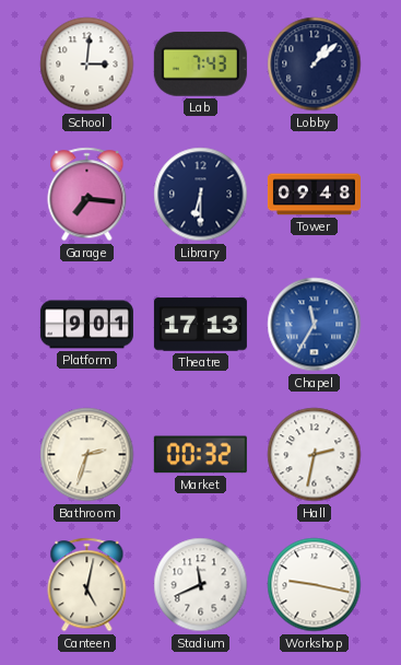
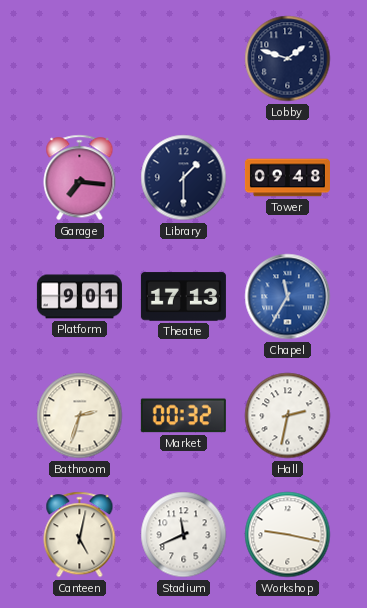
School: 3:01 -> none
Lab: 7:43 -> none
Lobby: 1:08 -> 1:48
Library: 6:30 -> 1:30
